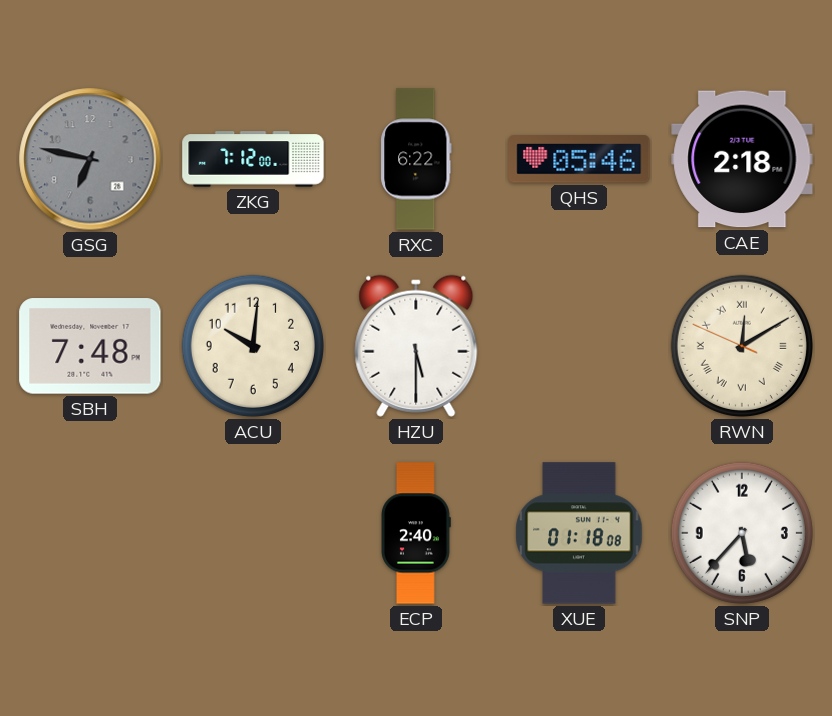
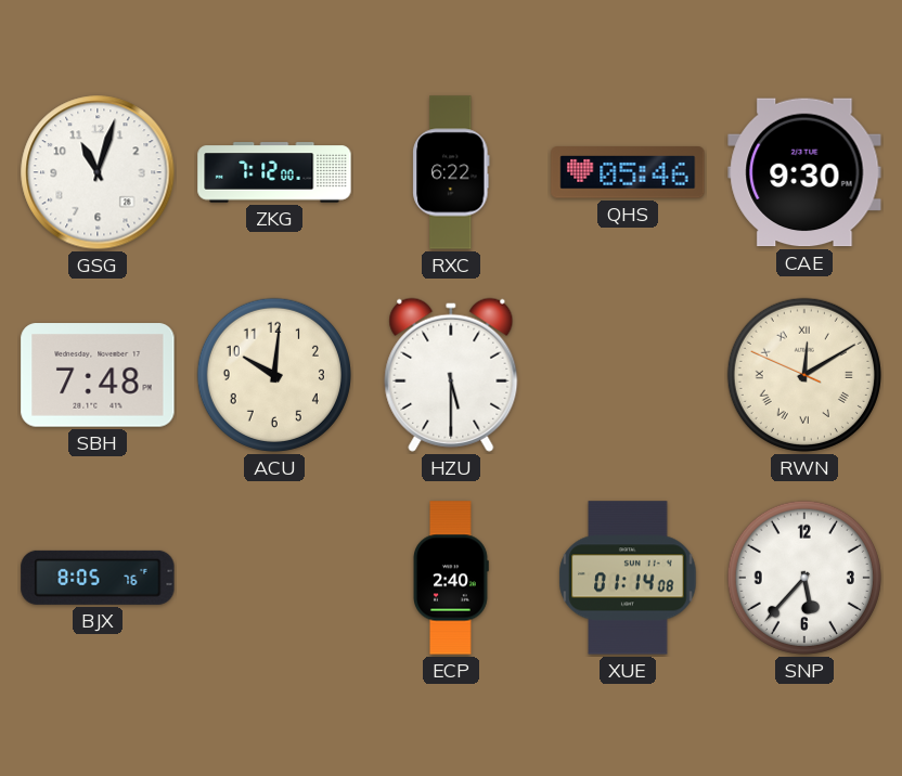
GSG: 6:47 -> 11:03
GSG dial: grey -> white
CAE: 2:18 -> 9:30
BJX: none -> 8:05
XUE: 01:18 -> 01:14
